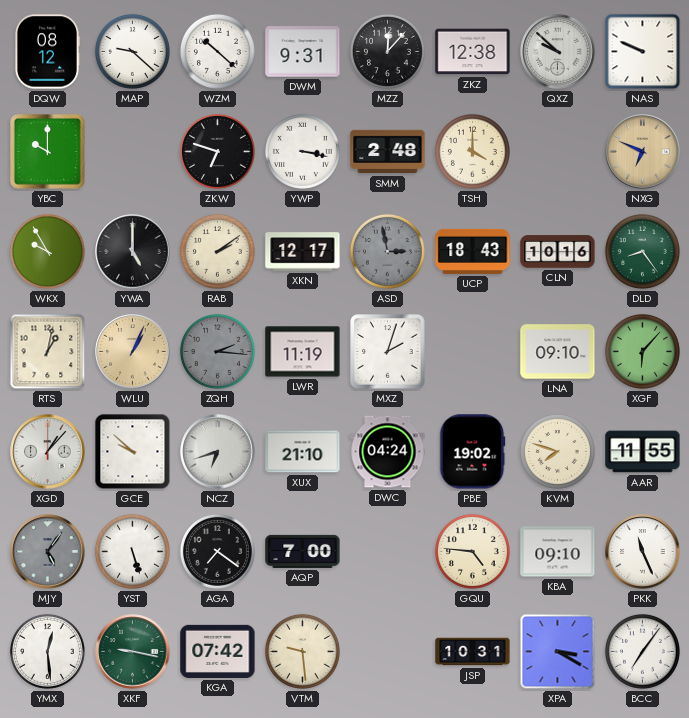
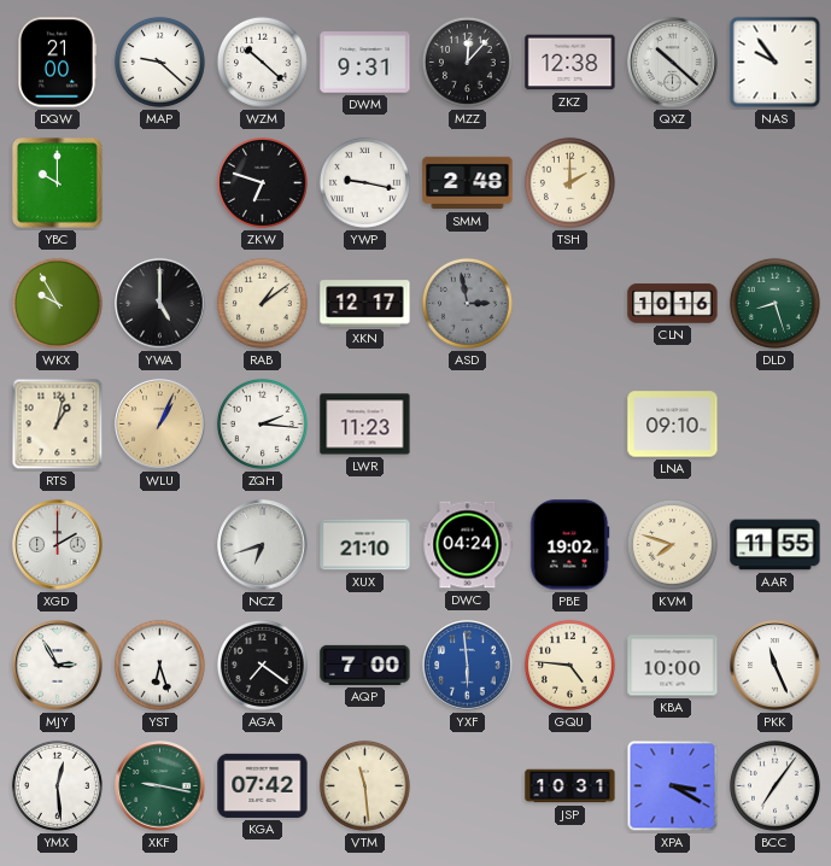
DQW: 08:12 -> 21:00
QXZ: 9:52 -> 10:22
NAS: 9:49 -> 9:54
YWP: 3:17 -> 9:17
TSH: 4:00 -> 2:00
NXG: 6:49 -> none
RAB: 2:09 -> 1:09
UCP: 18:43 -> none
DLD: 8:24 -> 8:27
ZQH dial: grey -> white
LWR: 11:19 -> 11:23
MXZ: 2:03 -> none
XGF: 6:07 -> none
XGD: 1:07 -> 2:00
GCE: 9:52 -> none
MJY: 5:06 -> 2:55
MJY dial: grey -> white
YST: 5:27 -> 6:27
YXF: none -> 5:59
KBA: 09:10 -> 10:00
VTM: 9:29 -> 11:29
